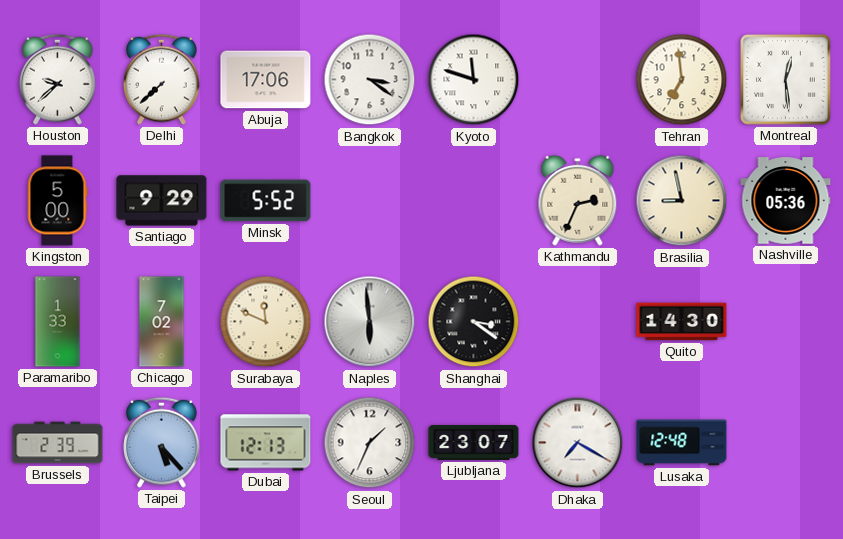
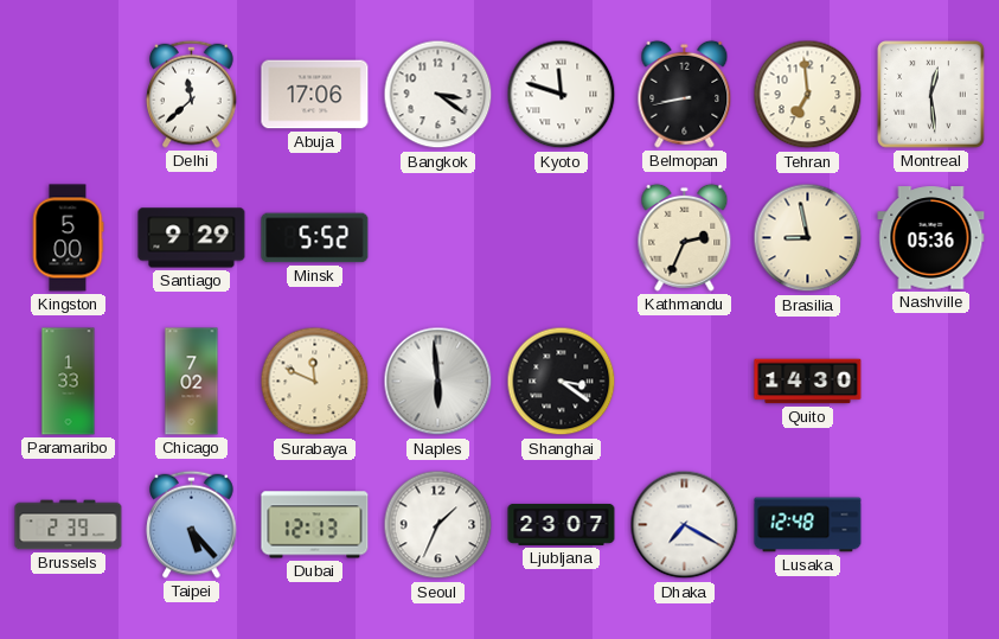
Houston: 9:38 -> none
Delhi: 7:38 -> 11:38
Belmopan: none -> 8:43
